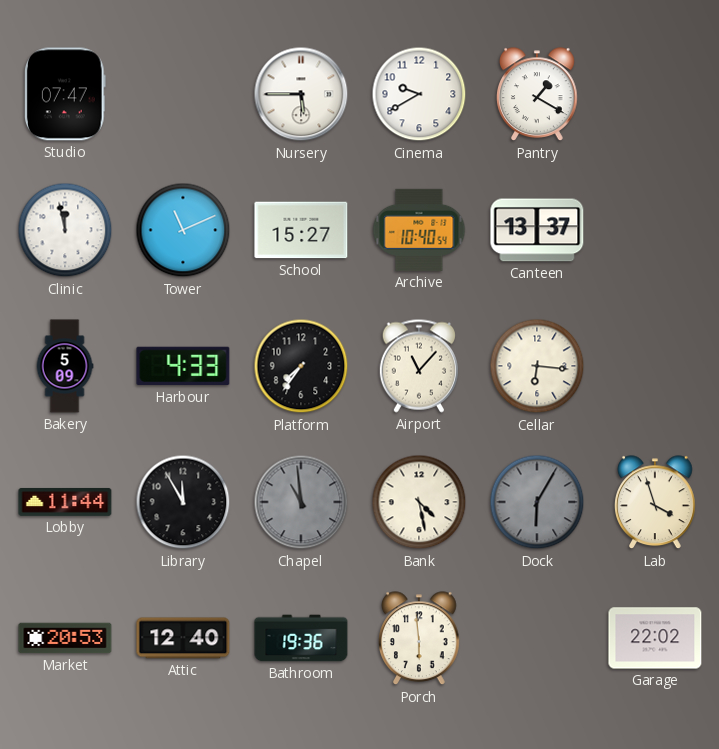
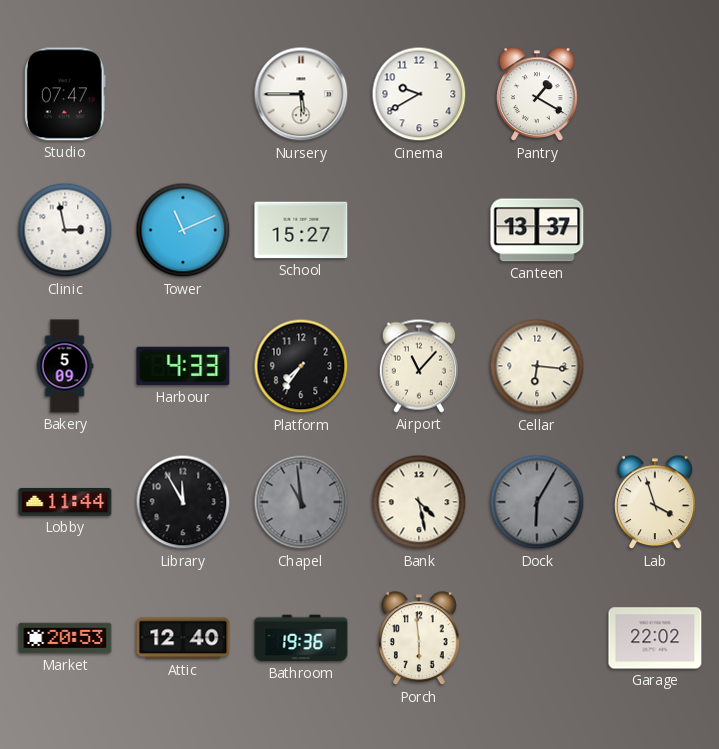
Clinic: 11:58 -> 2:58
Archive: 10:40 -> none
